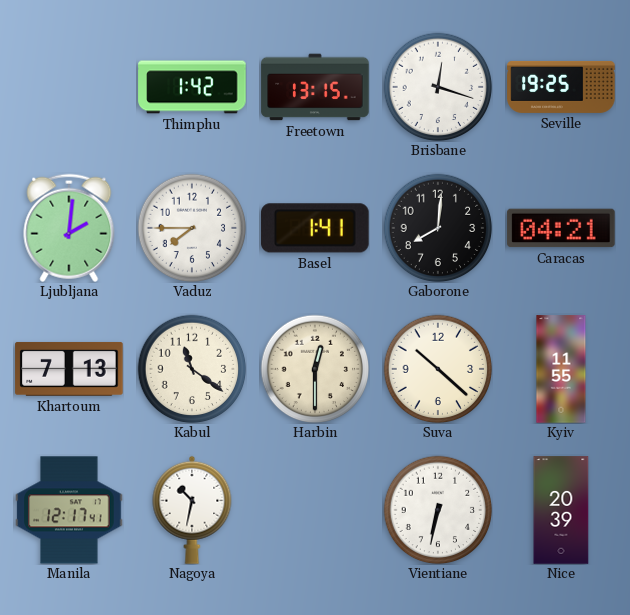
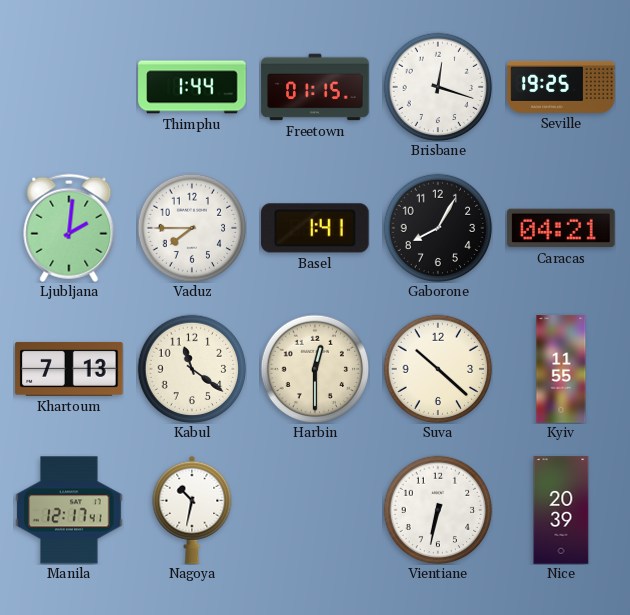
Thimphu: 1:42 -> 1:44
Freetown: 13:15 -> 01:15
Gaborone: 8:01 -> 8:05
